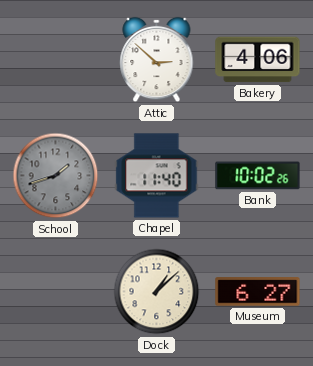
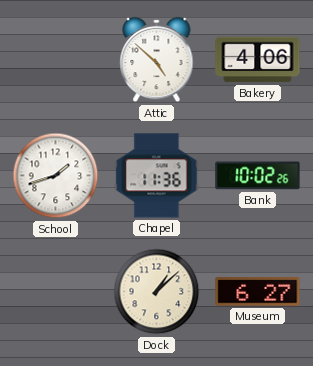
Attic: 2:52 -> 4:52
School dial: grey -> white
Chapel: 11:40 -> 11:36
